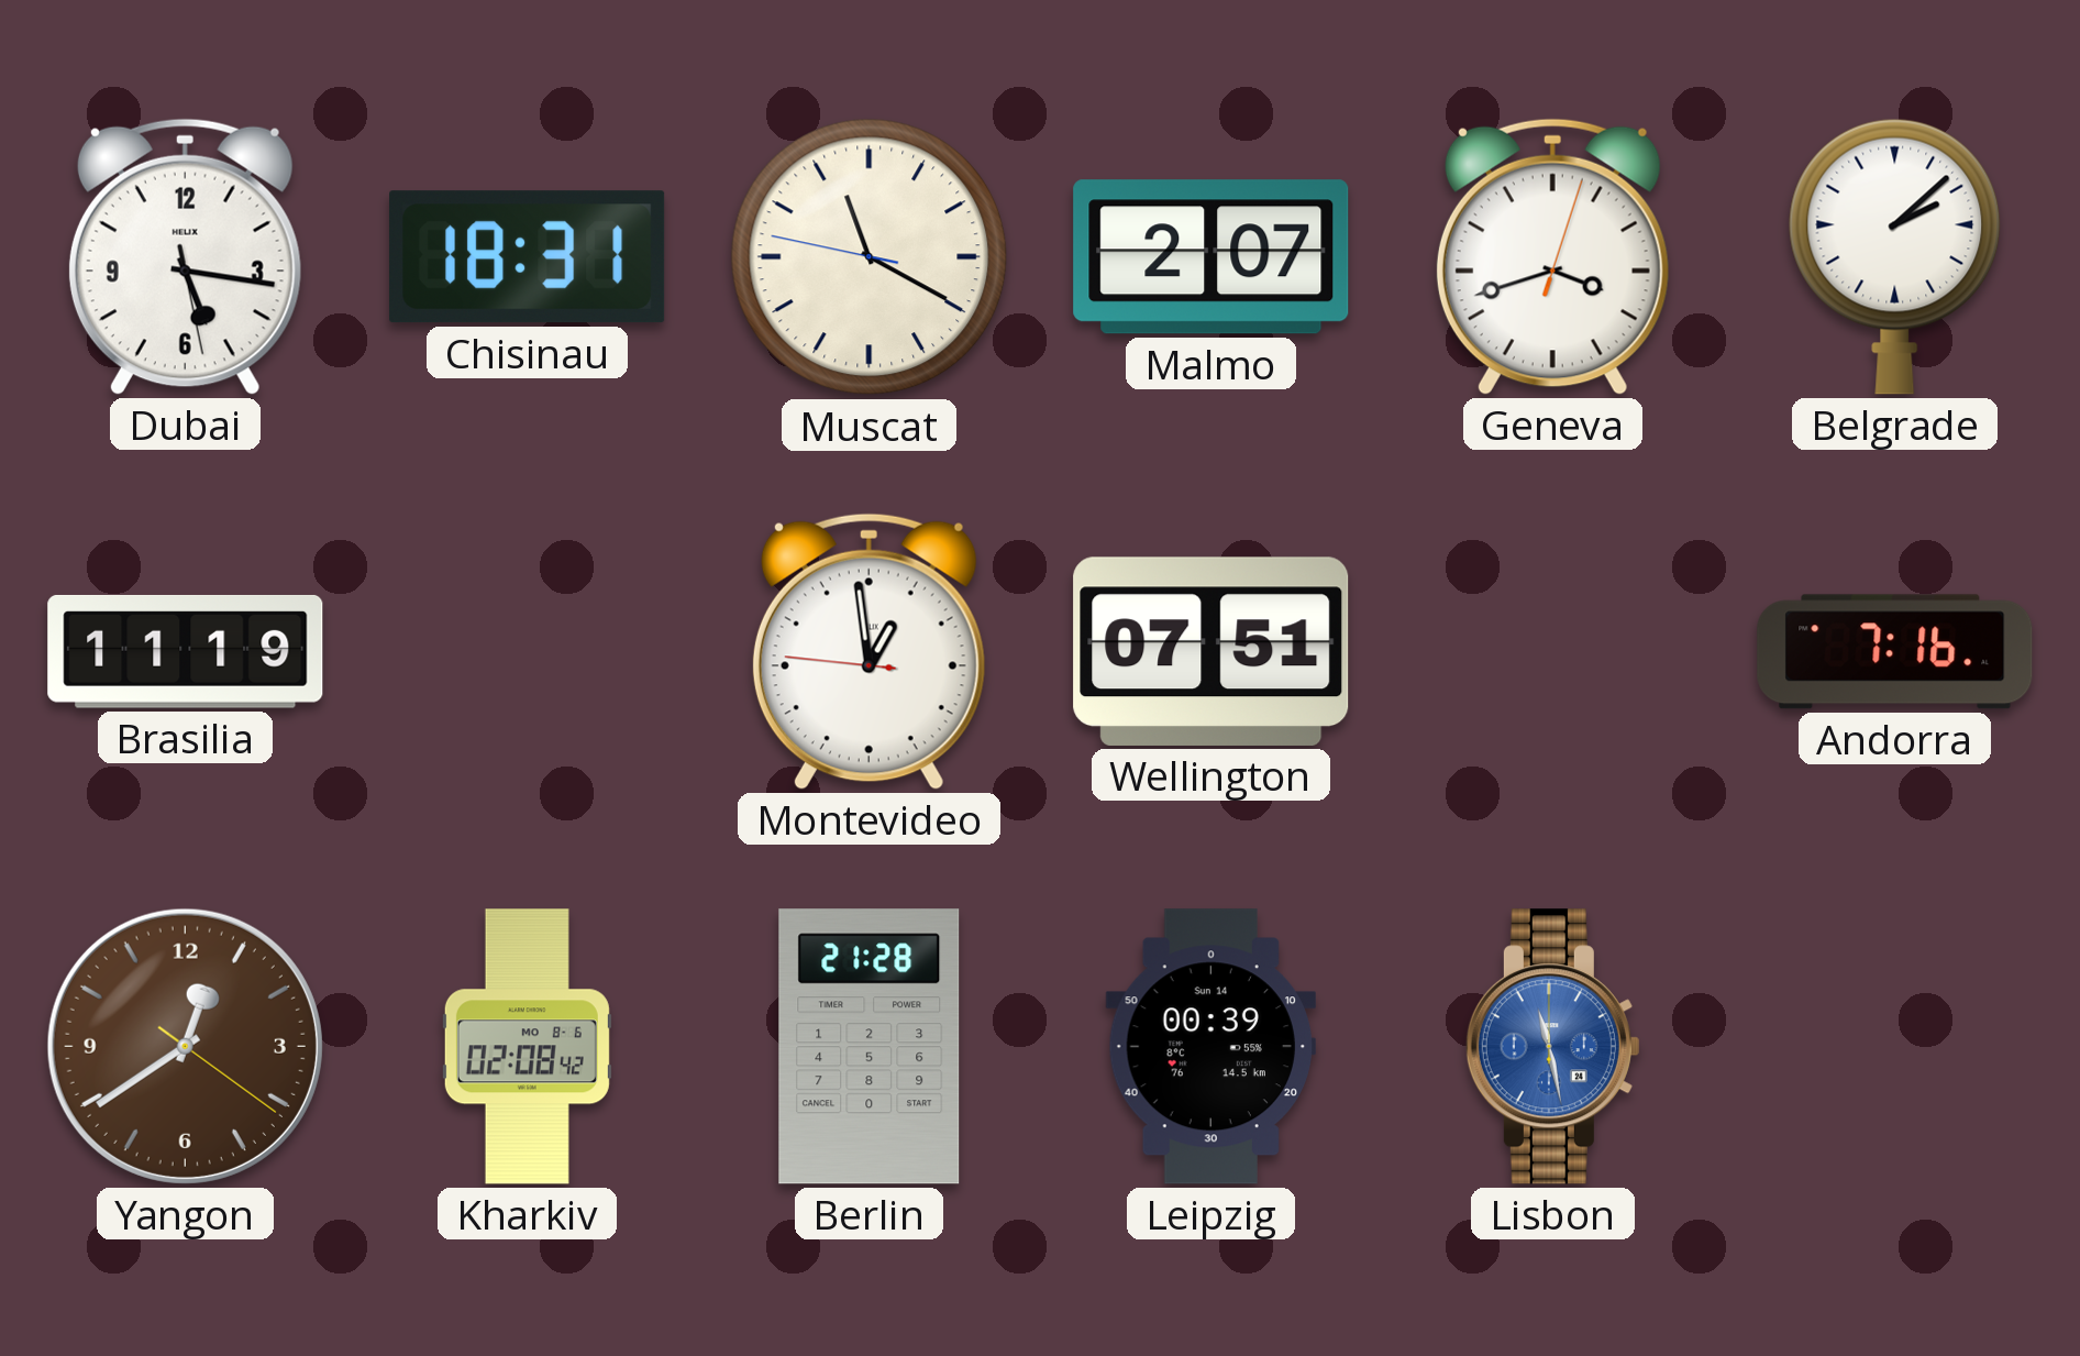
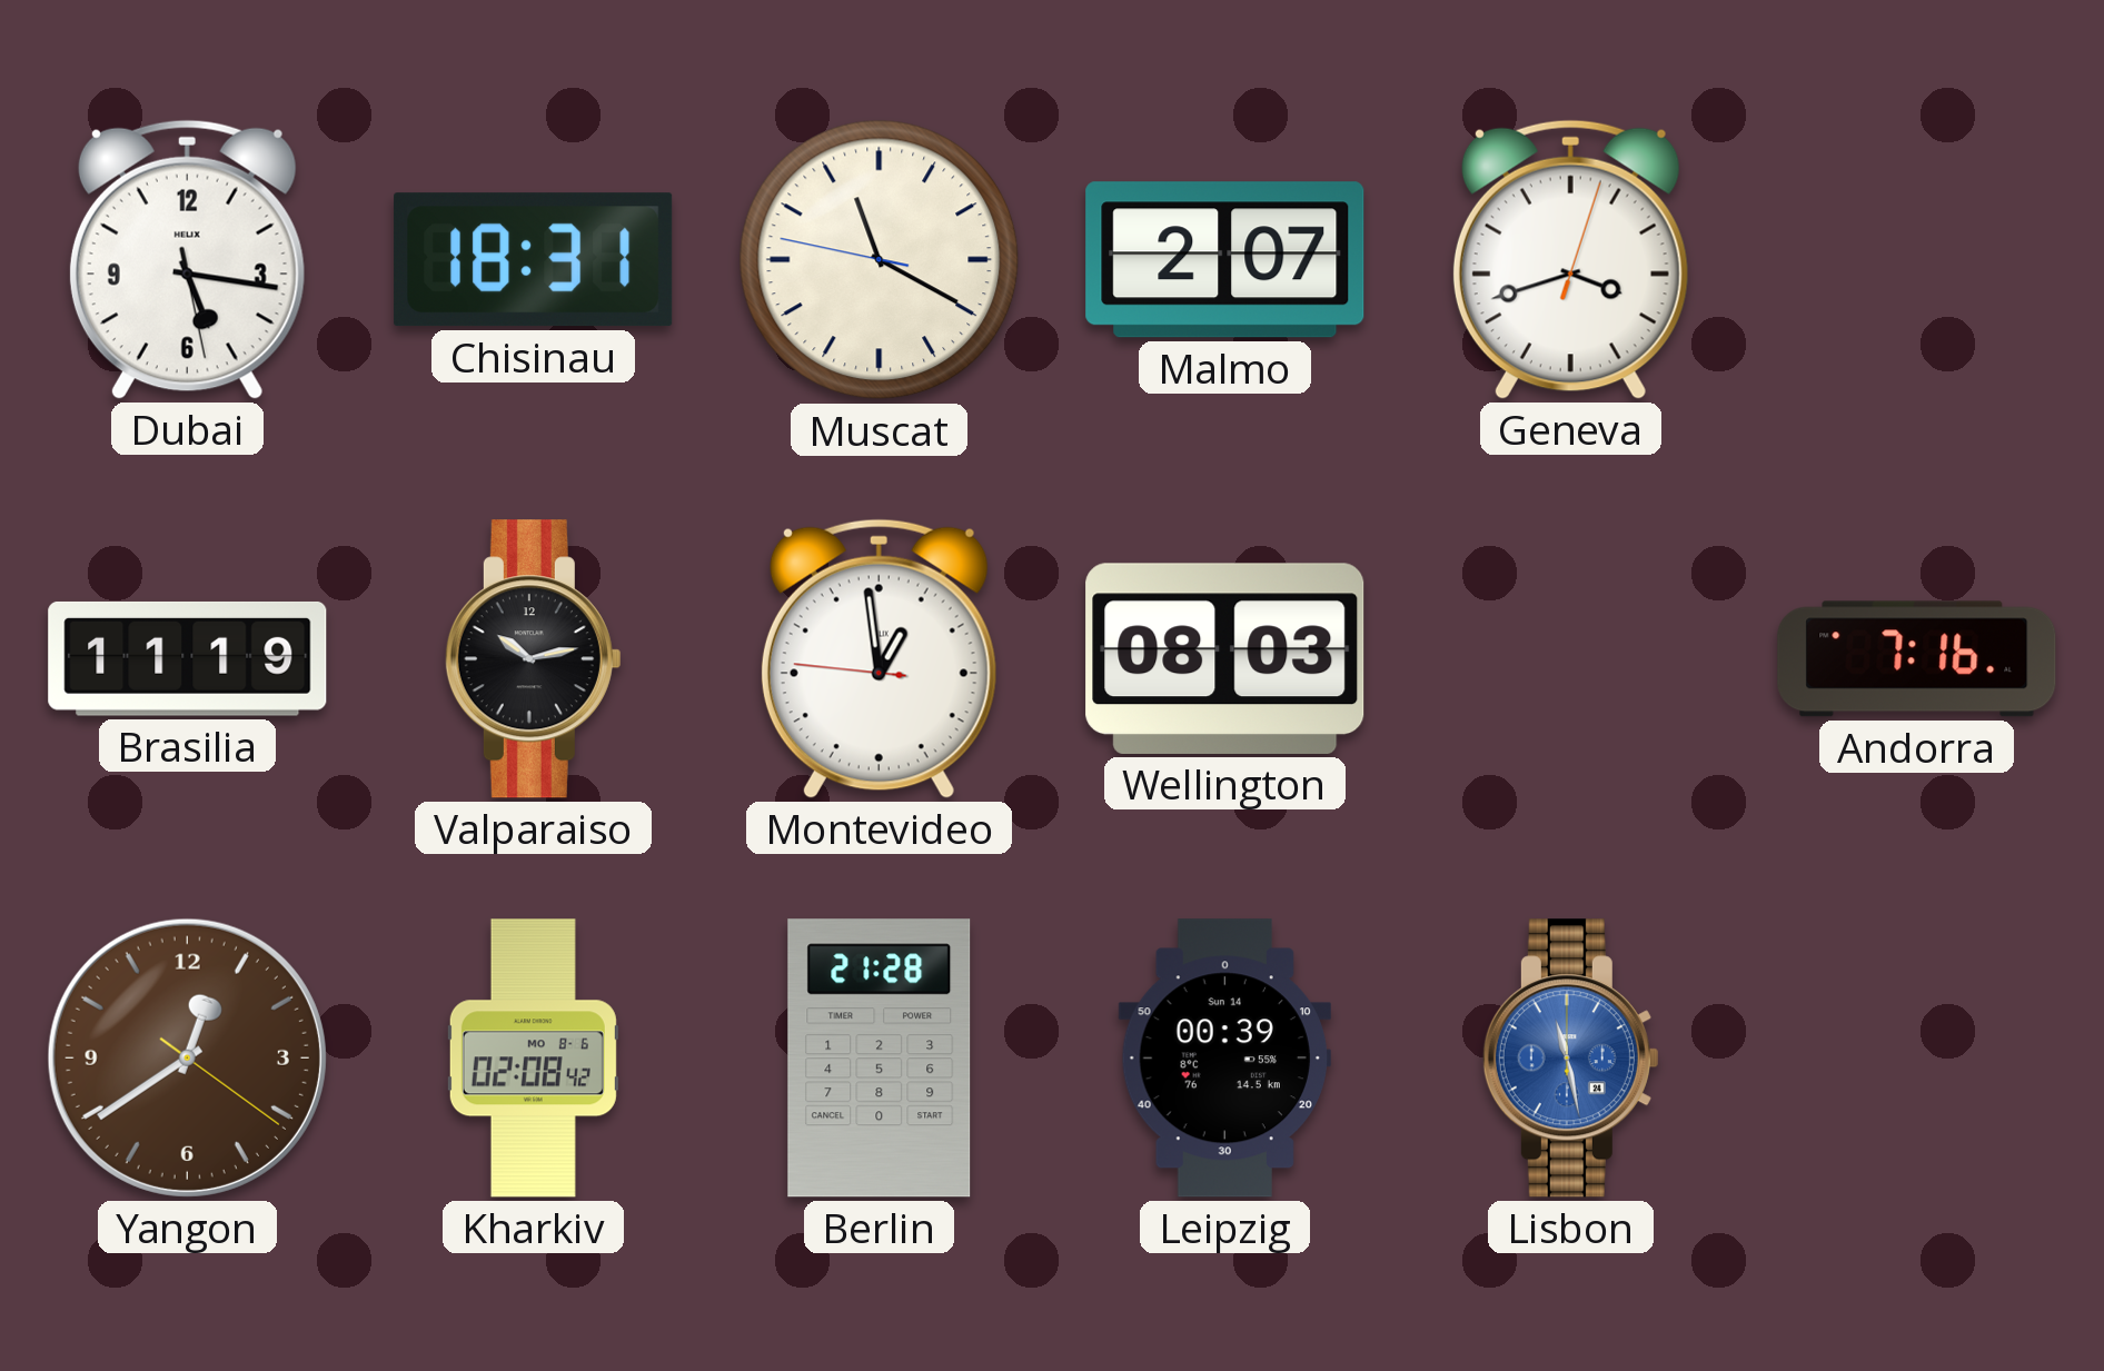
Belgrade: 2:08 -> none
Valparaiso: none -> 10:13
Wellington: 07:51 -> 08:03
